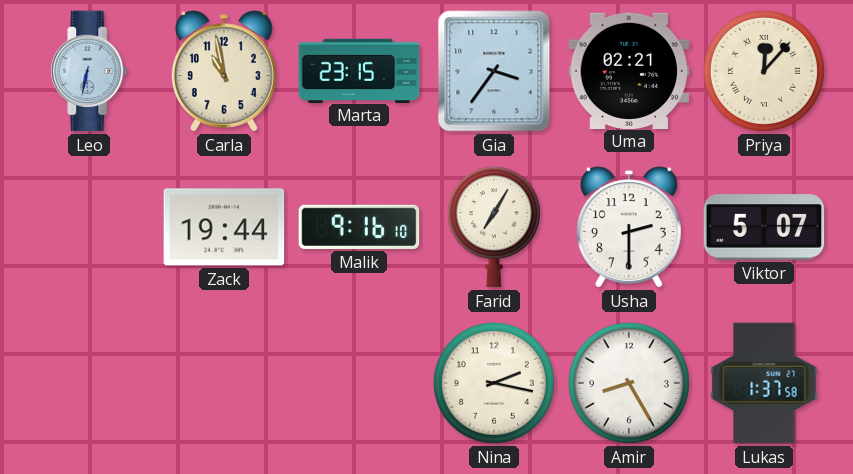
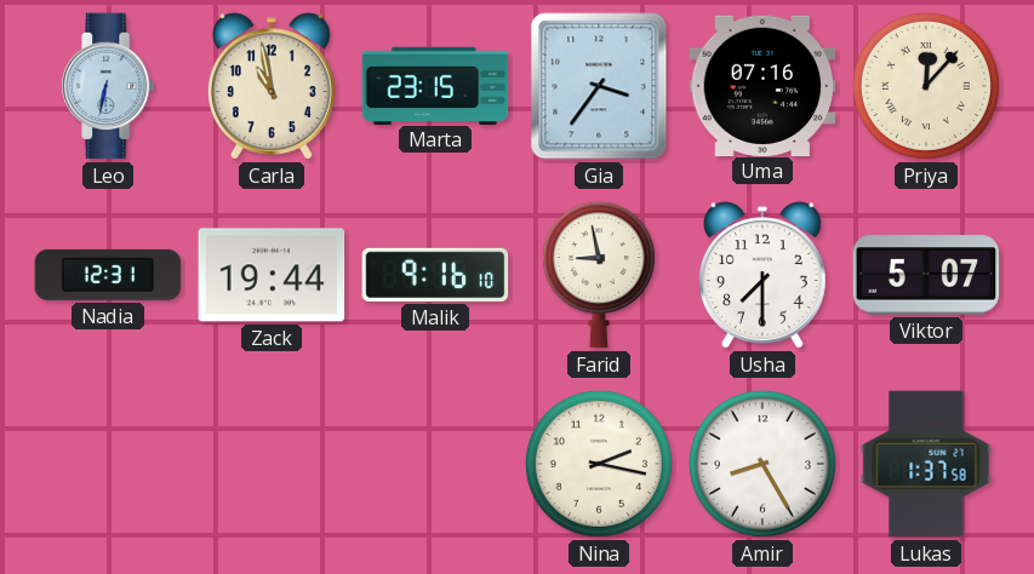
Uma: 02:21 -> 07:16
Nadia: none -> 12:31
Farid: 7:05 -> 8:58
Usha: 2:30 -> 7:30
